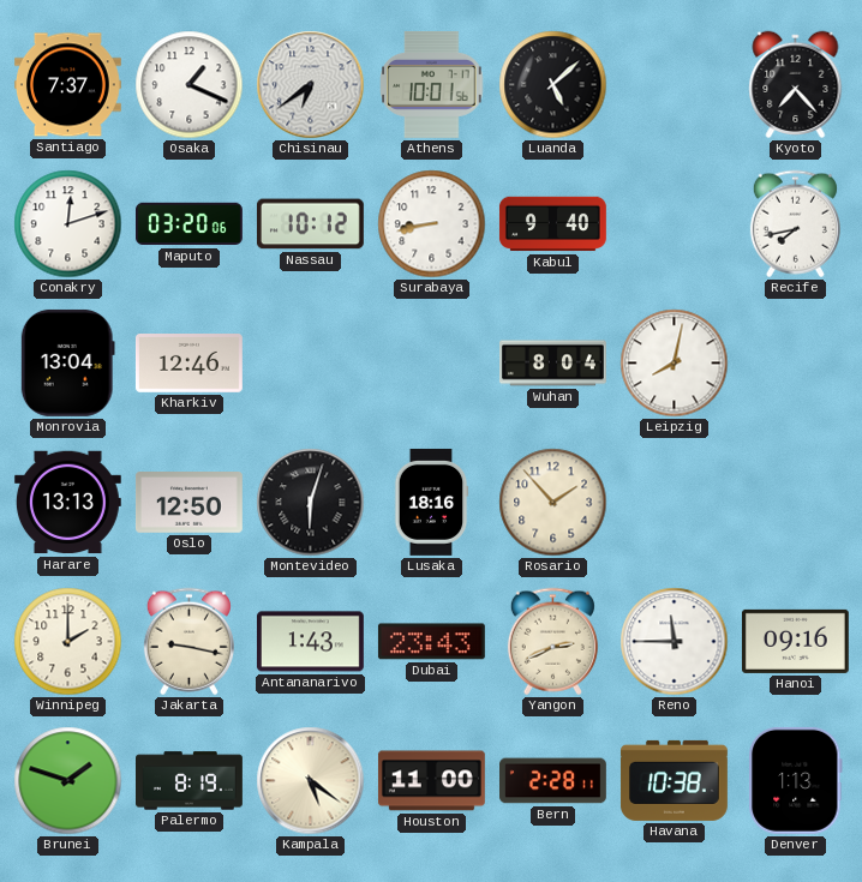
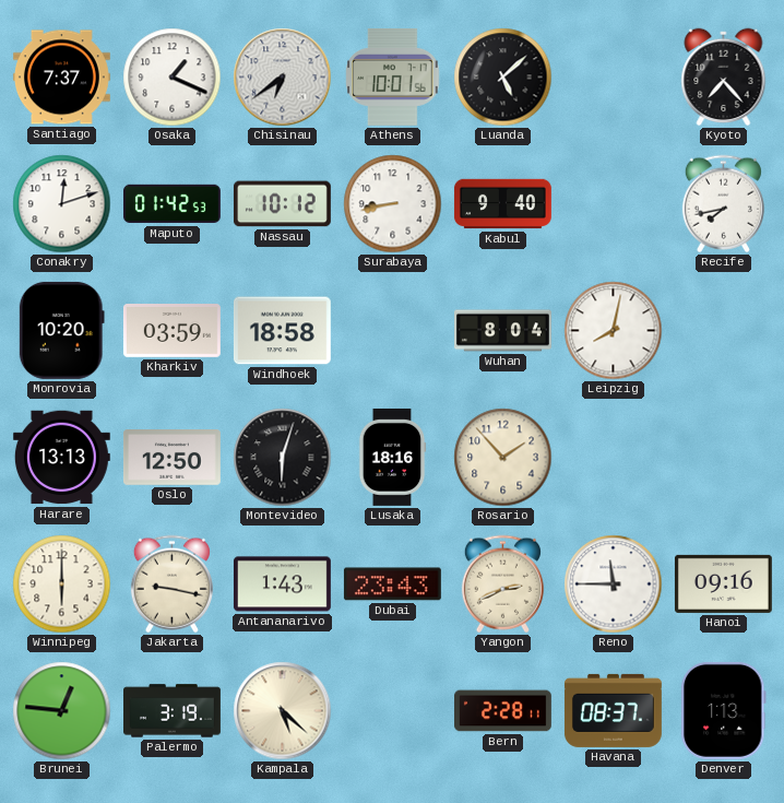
Maputo: 03:20 -> 01:42
Monrovia: 13:04 -> 10:20
Kharkiv: 12:46 -> 03:59
Windhoek: none -> 18:58
Winnipeg: 2:00 -> 6:00
Brunei: 1:48 -> 12:46
Palermo: 8:19 -> 3:19
Kampala: 5:21 -> 5:22
Houston: 11:00 -> none
Havana: 10:38 -> 08:37
